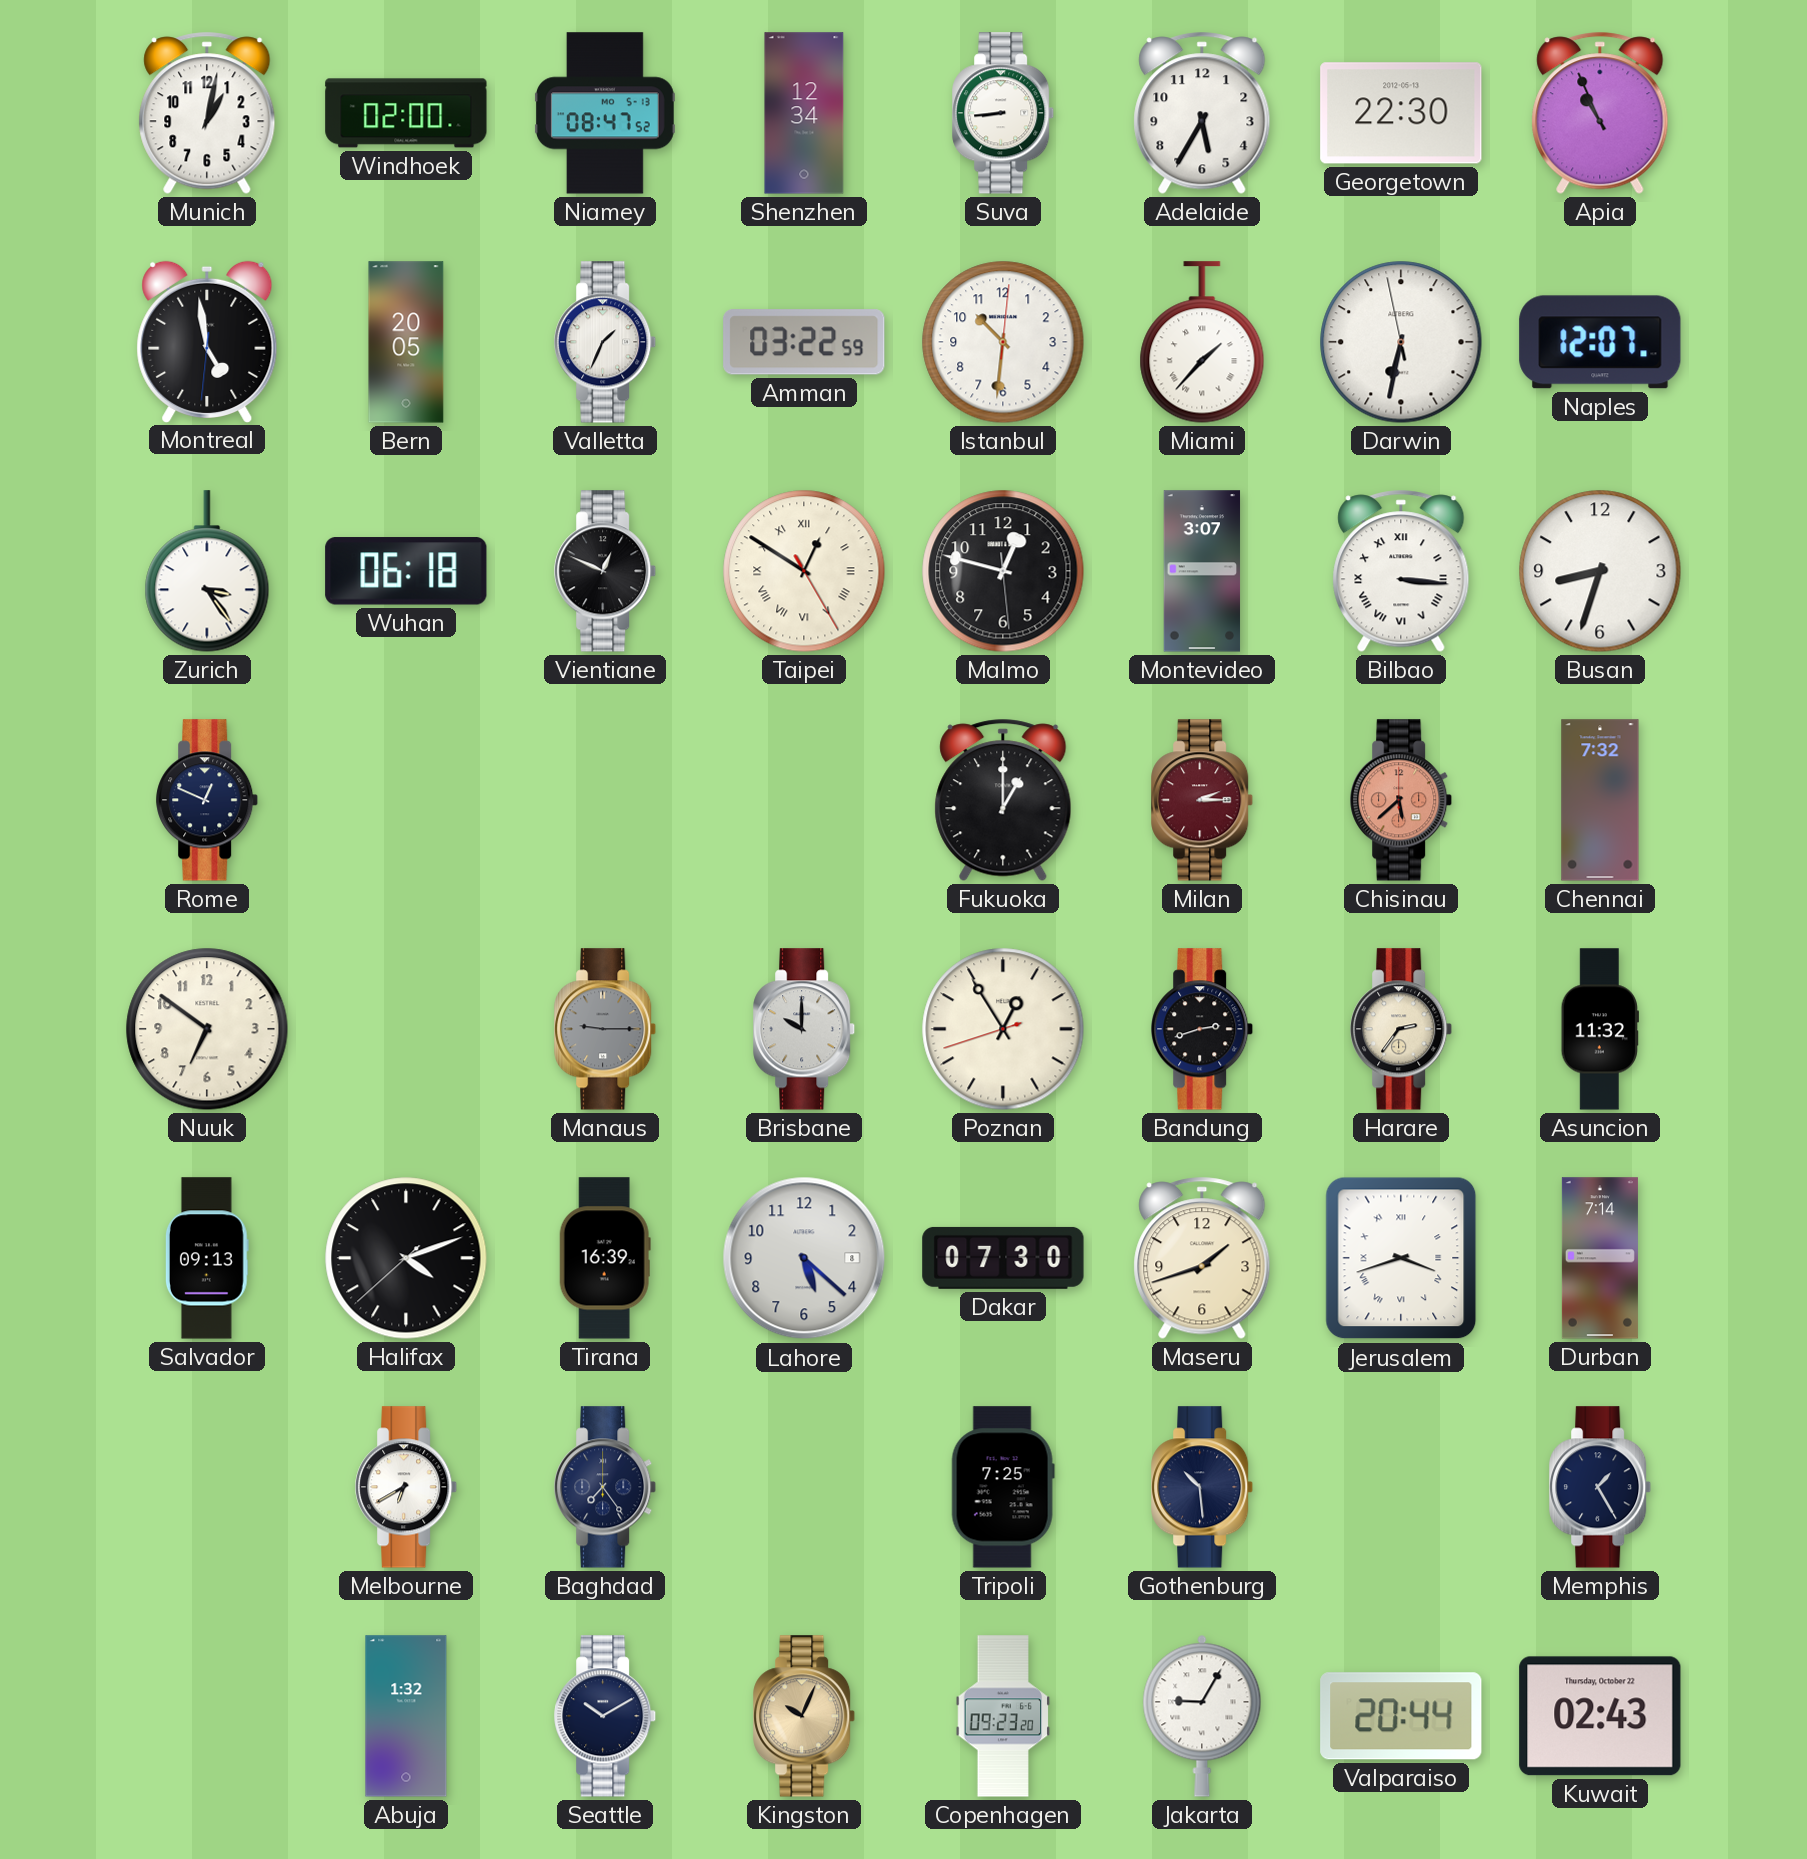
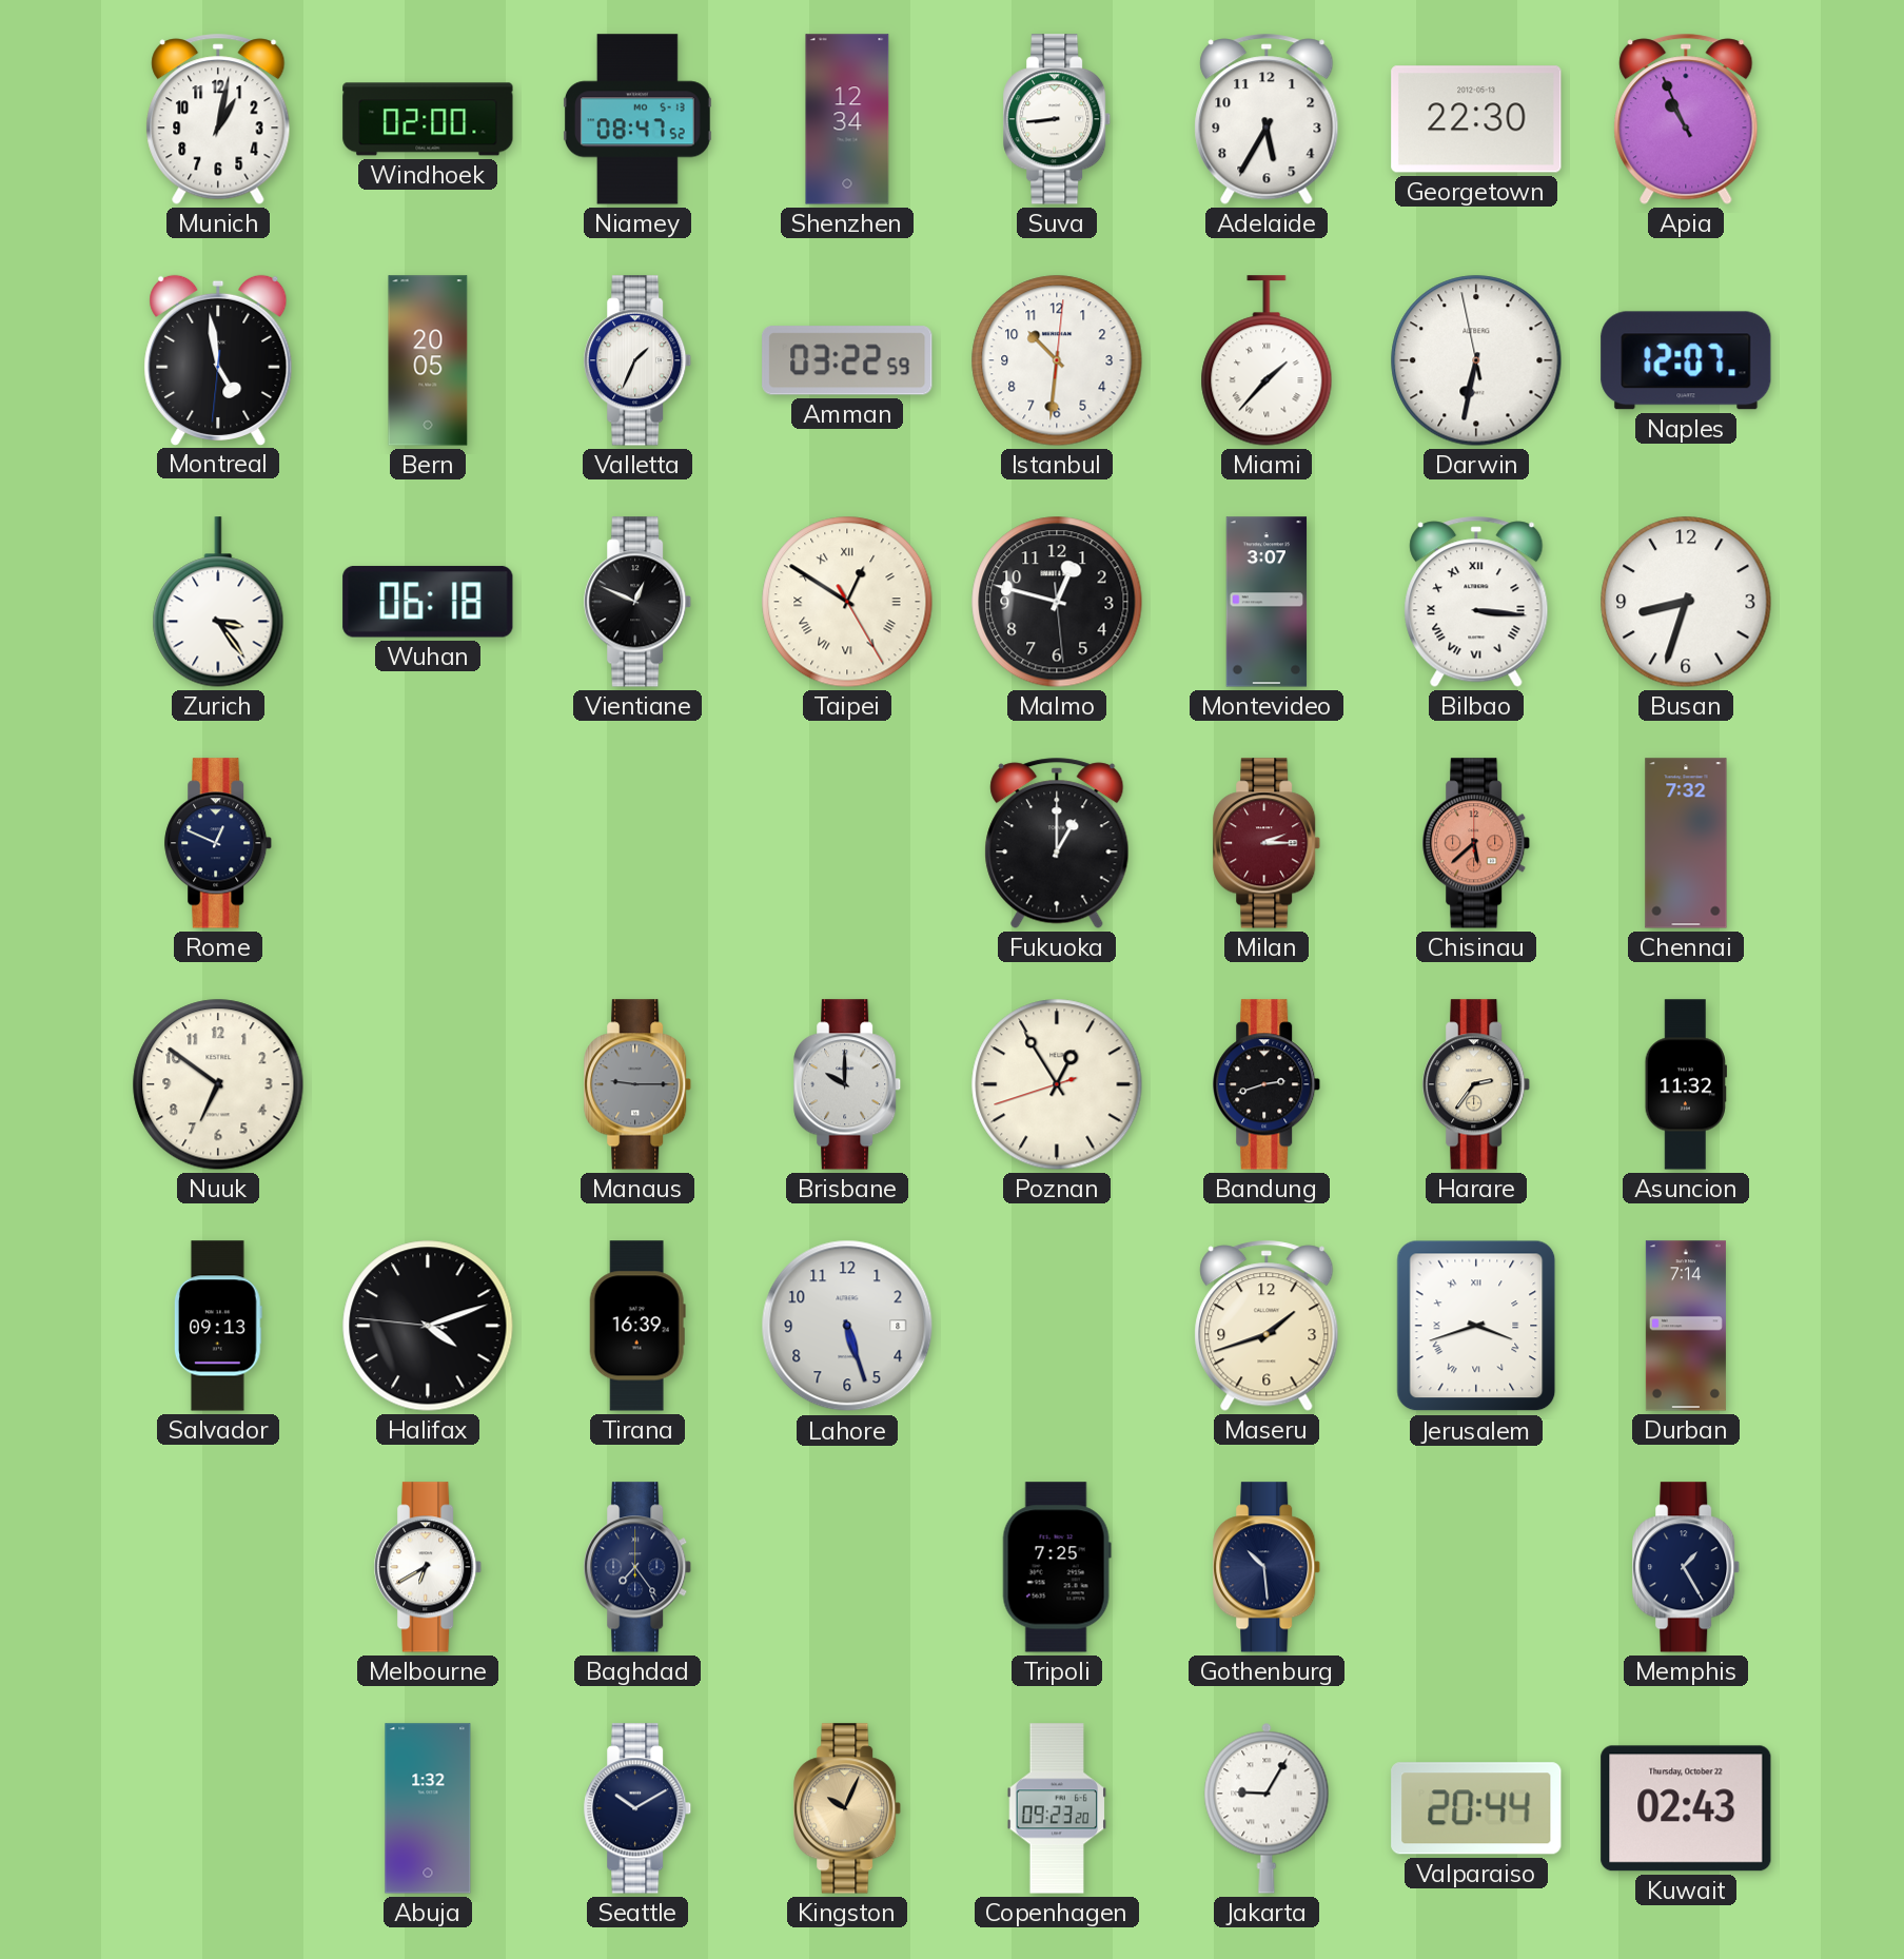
Halifax: 4:11:38 -> 4:11:46
Lahore: 5:22 -> 5:27
Dakar: 07:30 -> none
